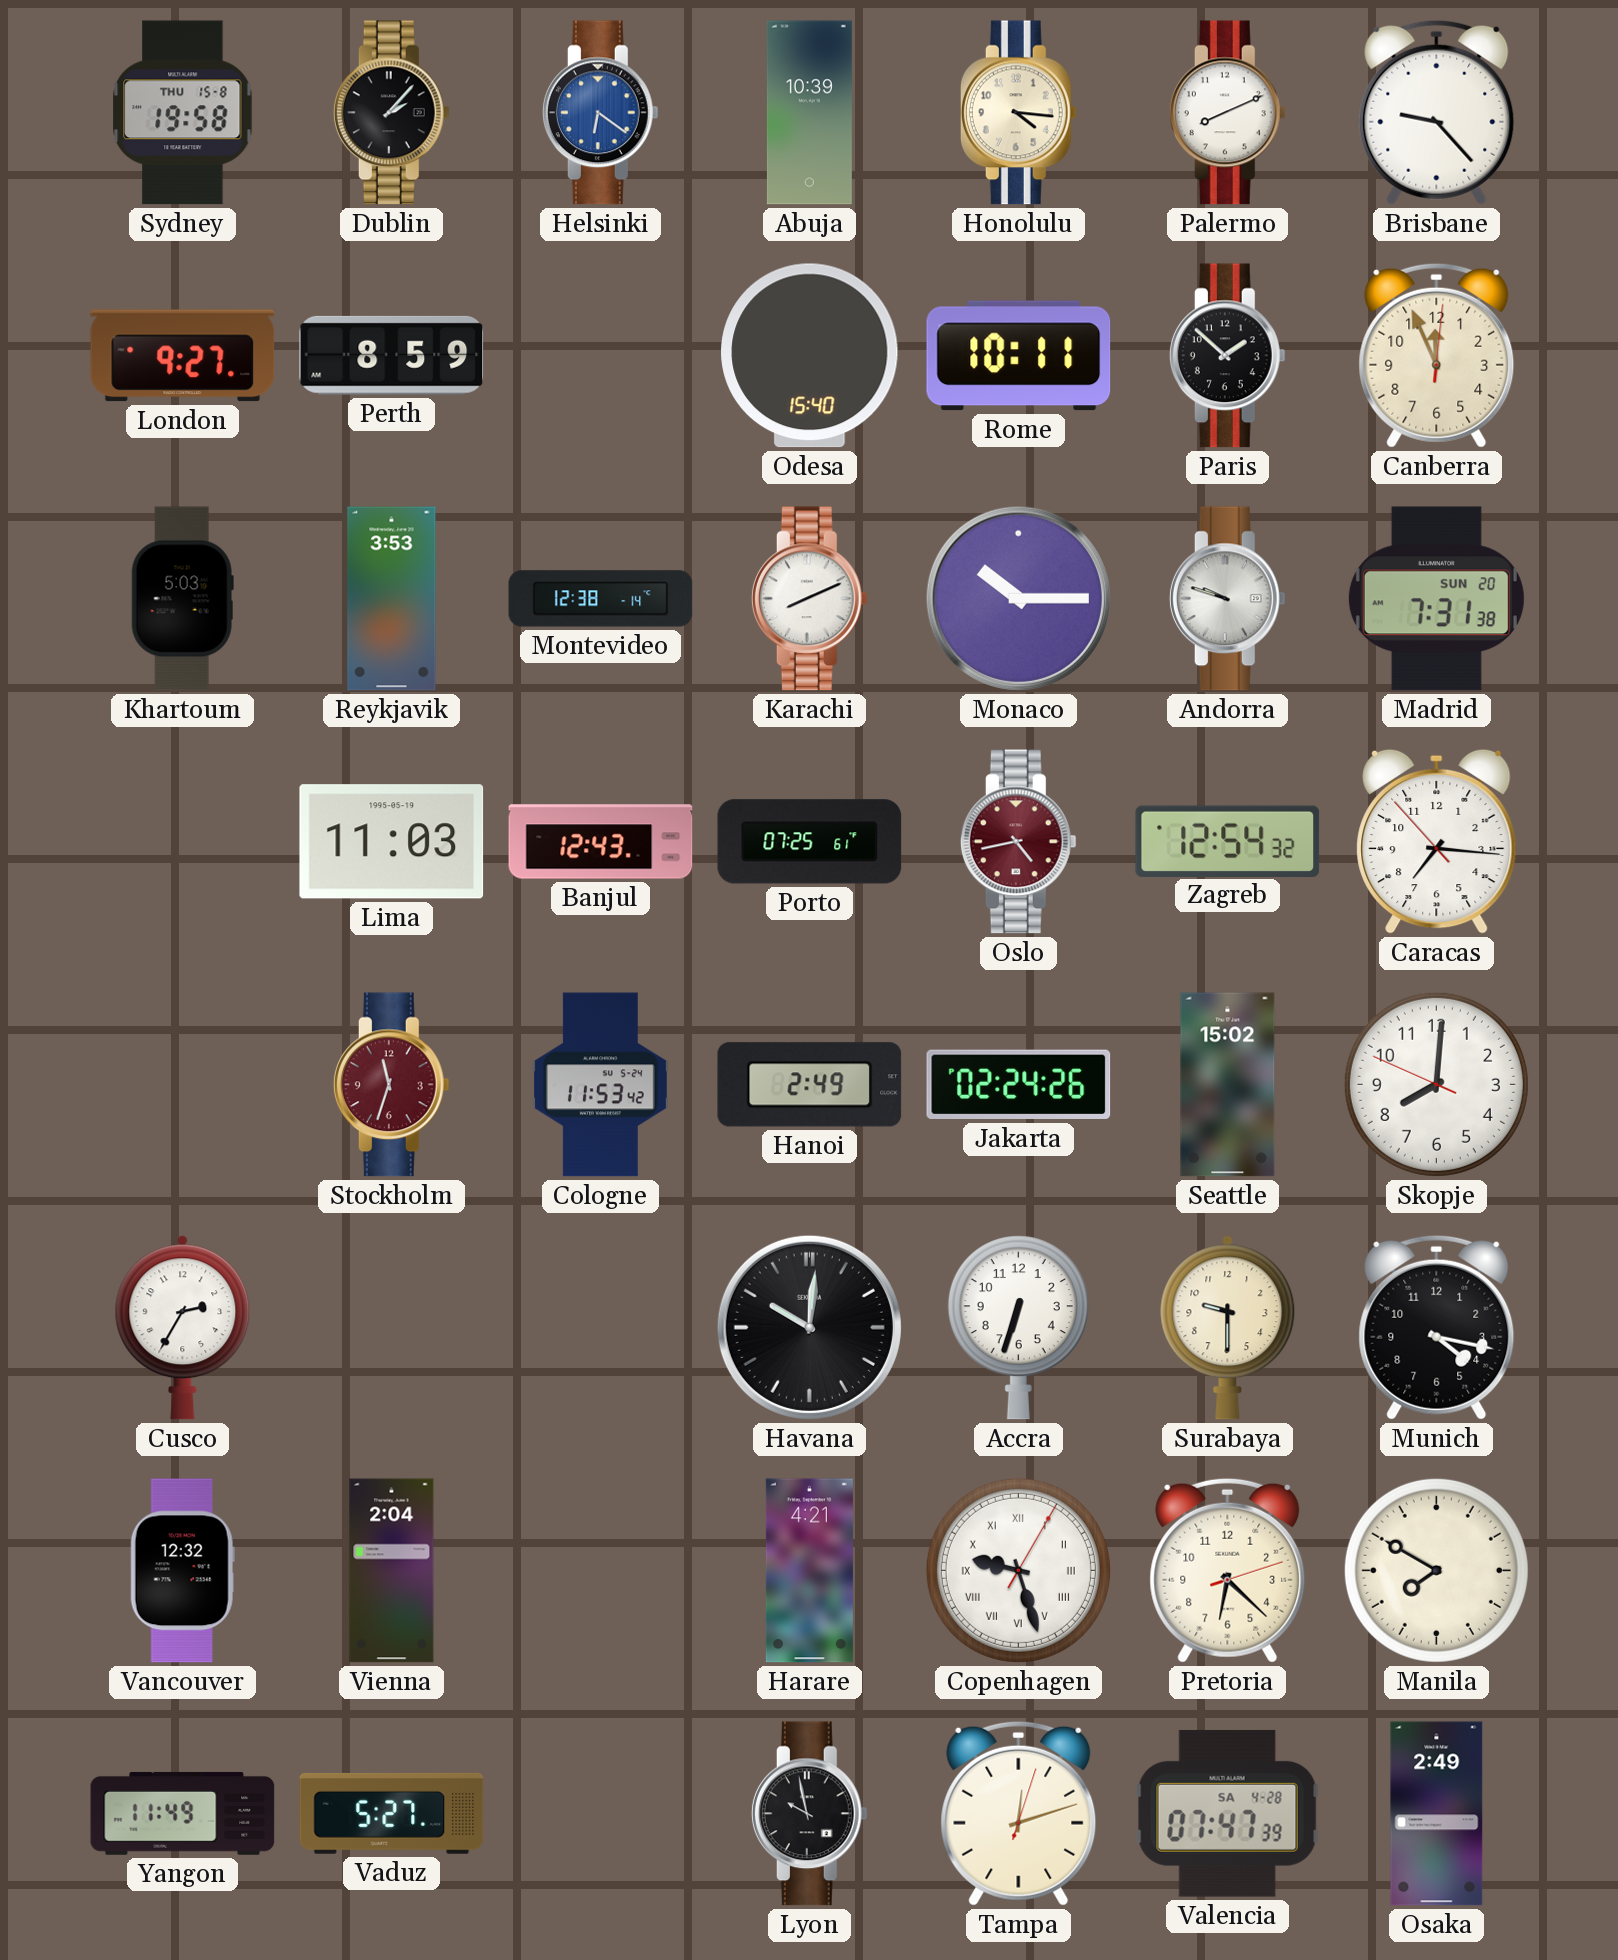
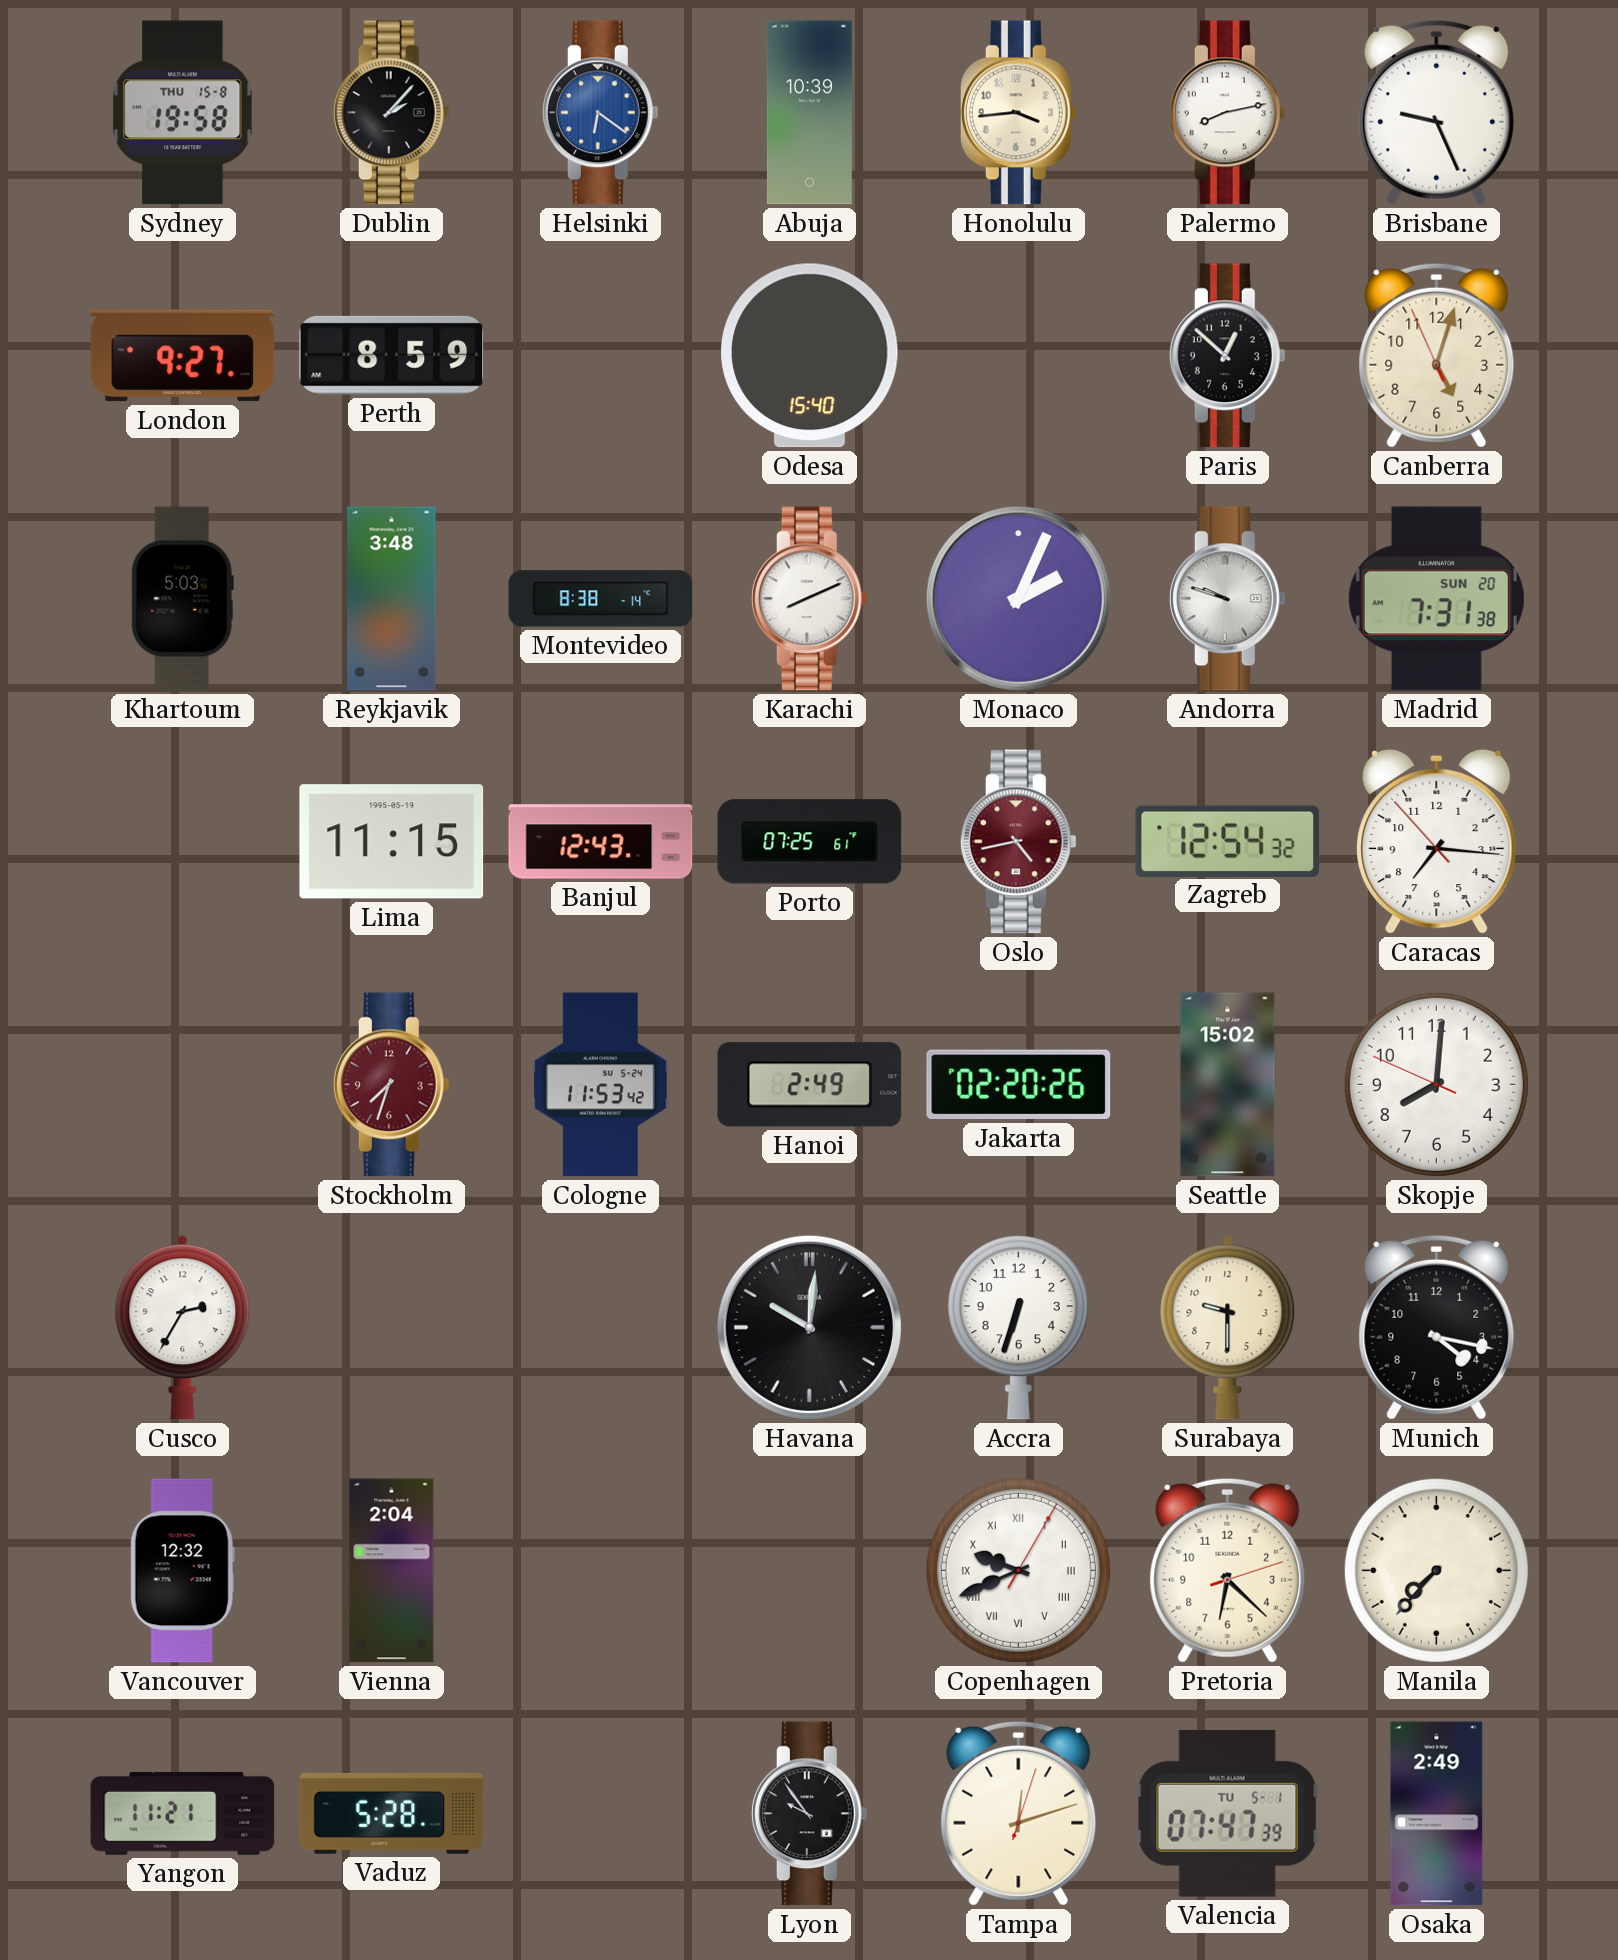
Honolulu: 4:16 -> 3:44
Palermo: 8:11 -> 8:13
Brisbane: 9:23 -> 9:26
Rome: 10:11 -> none
Paris: 1:52 -> 12:52
Canberra: 11:56 -> 5:02
Reykjavik: 3:53 -> 3:48
Montevideo: 12:38 -> 8:38
Monaco: 10:15 -> 2:04
Lima: 11:03 -> 11:15
Stockholm: 11:33 -> 7:33
Jakarta: 02:24 -> 02:20
Harare: 4:21 -> none
Copenhagen: 9:27 -> 9:41
Manila: 7:50 -> 7:37
Yangon: 11:49 -> 11:21
Vaduz: 5:27 -> 5:28
Lyon: 9:58 -> 9:54
Valencia date: SA 4-28 -> TU 5-1
